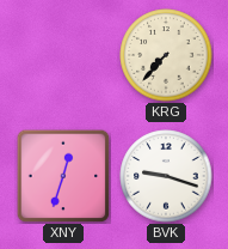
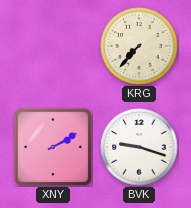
XNY: 12:33 -> 2:10
